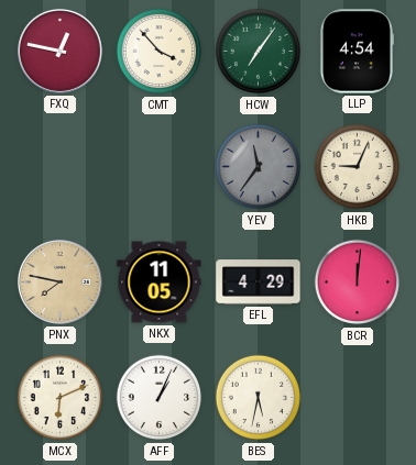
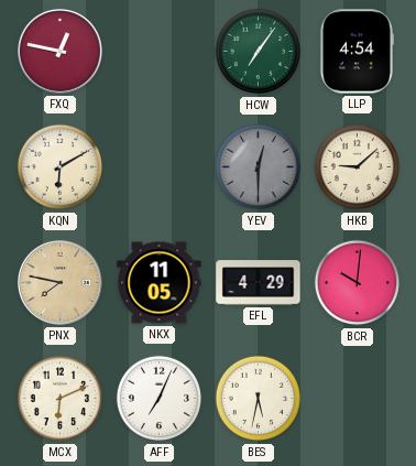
CMT: 3:53 -> none
KQN: none -> 6:10
YEV: 11:36 -> 12:30
HKB: 9:04 -> 9:08
BCR: 12:01 -> 10:01
AFF: 1:04 -> 7:04
